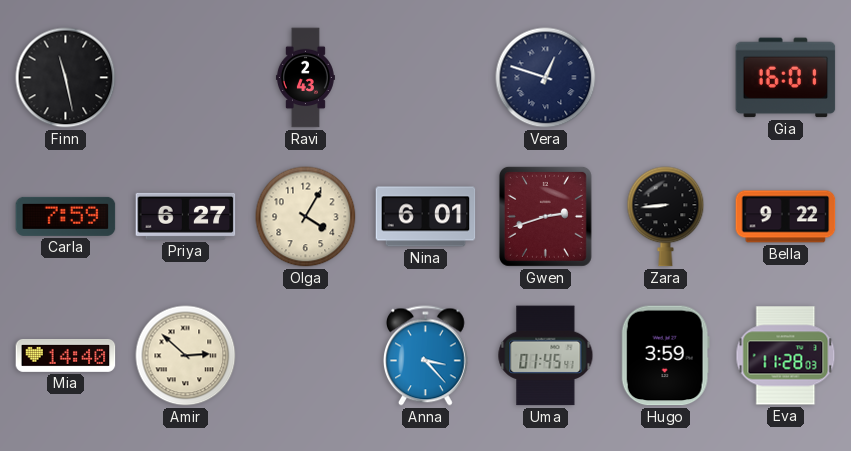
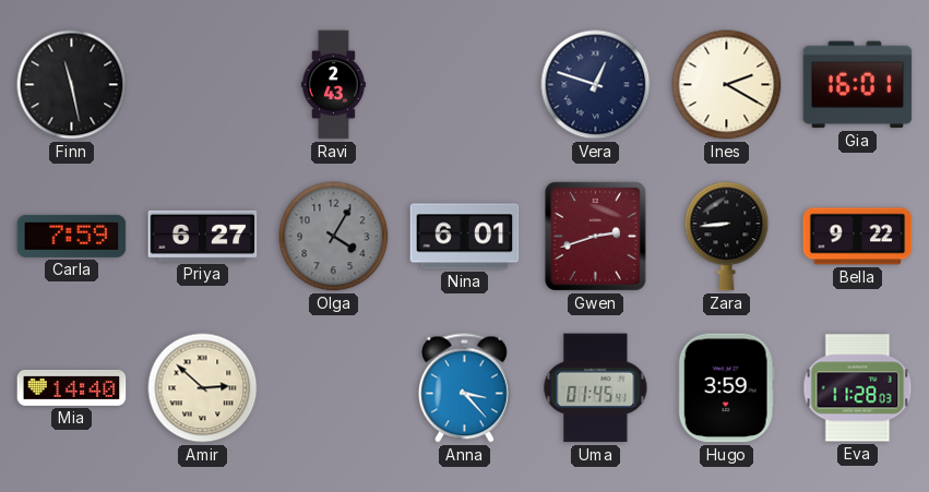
Ines: none -> 2:20
Olga dial: cream -> grey
